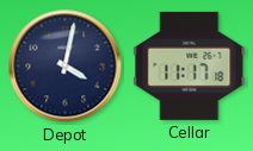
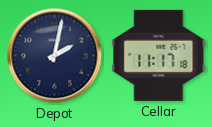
Depot: 4:02 -> 2:02
